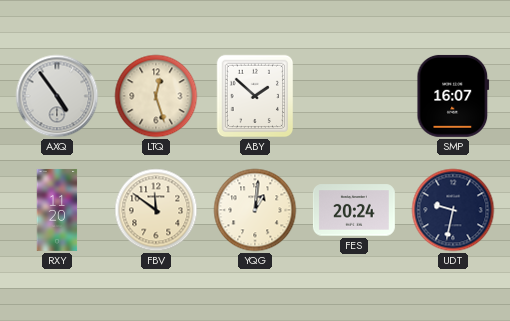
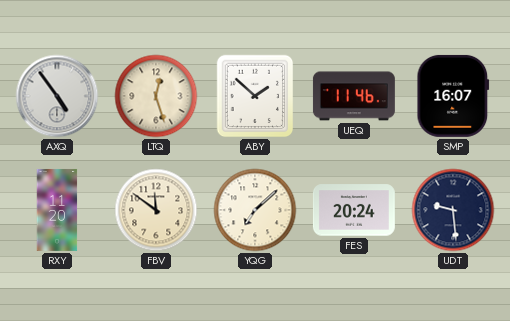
UEQ: none -> 11:46
YQG: 1:01 -> 7:08
UDT: 9:32 -> 9:29
